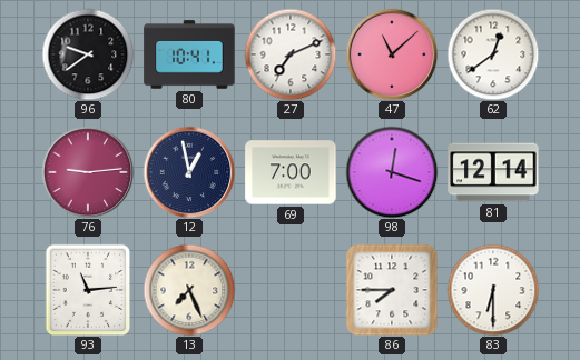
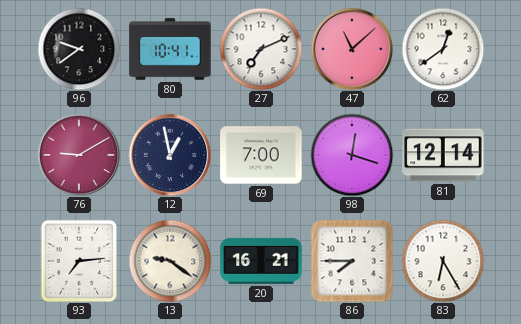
76: 9:14 -> 9:10
93: 11:14 -> 7:14
13: 7:26 -> 9:21
20: none -> 16:21
83: 6:30 -> 6:25
